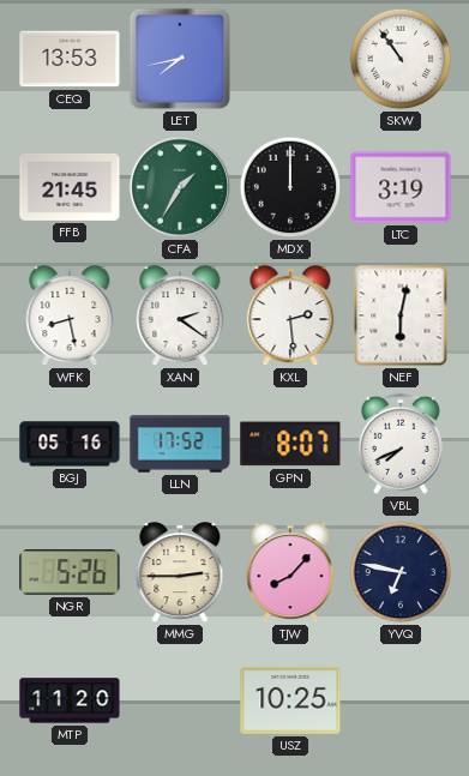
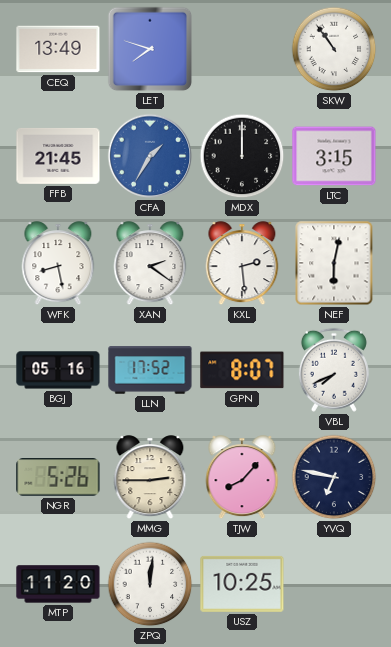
CEQ: 13:53 -> 13:49
LET: 7:43 -> 7:48
CFA dial: green -> blue
LTC: 3:19 -> 3:15
ZPQ: none -> 12:01
